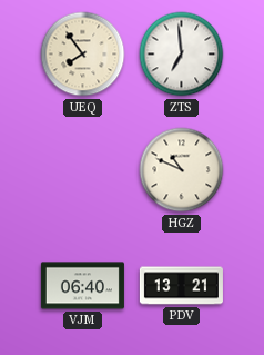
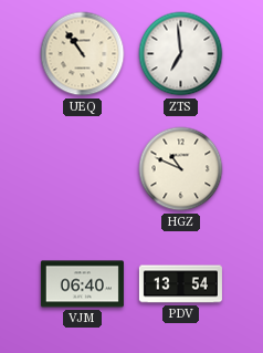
UEQ: 7:54 -> 10:54
PDV: 13:21 -> 13:54
